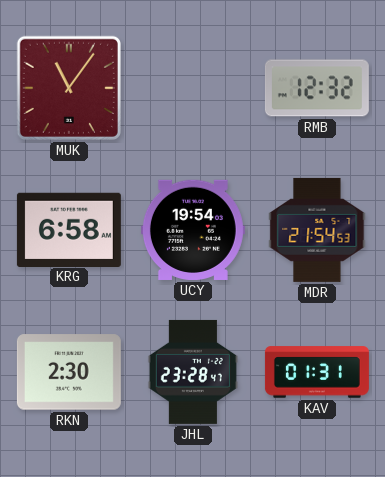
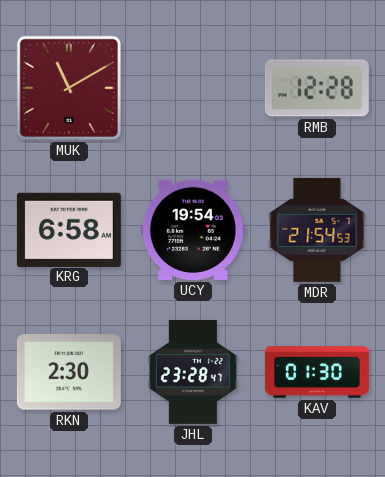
MUK: 11:06 -> 11:10
RMB: 12:32 -> 12:28
KAV: 01:31 -> 01:30
